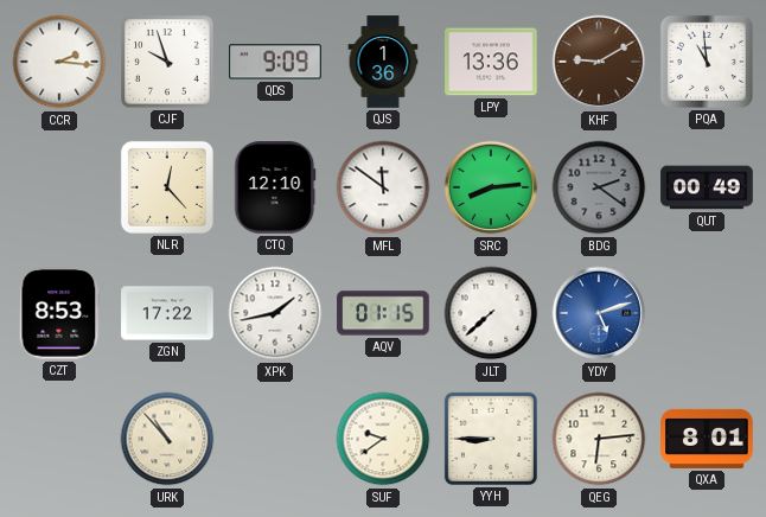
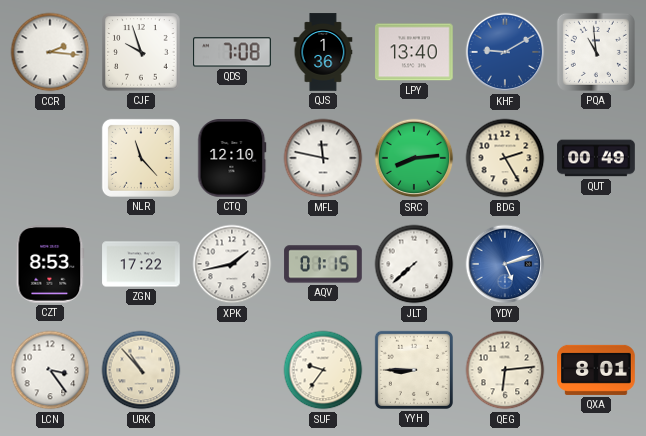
QDS: 9:09 -> 7:08
LPY: 13:36 -> 13:40
KHF dial: brown -> blue
NLR: 12:23 -> 11:23
MFL: 11:51 -> 11:47
BDG: 2:21 -> 2:25
BDG dial: grey -> cream
LCN: none -> 3:24
SUF: 9:39 -> 9:36
